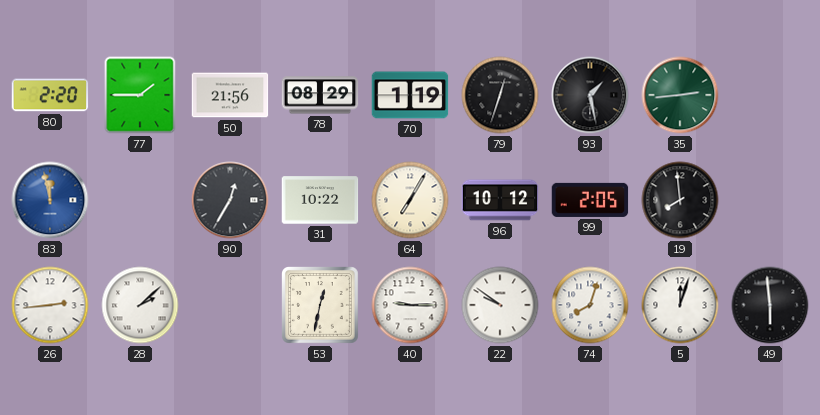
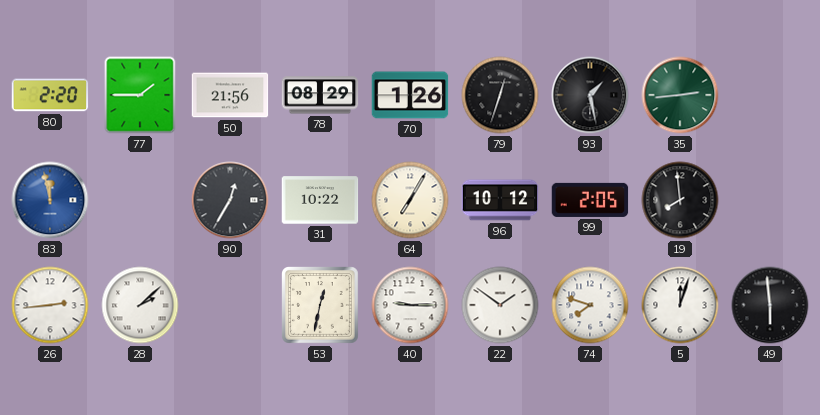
70: 1:19 -> 1:26
22: 9:51 -> 1:51
74: 8:03 -> 7:48
